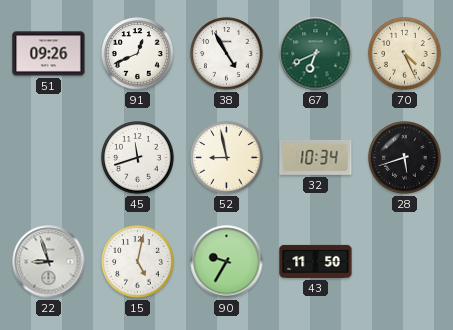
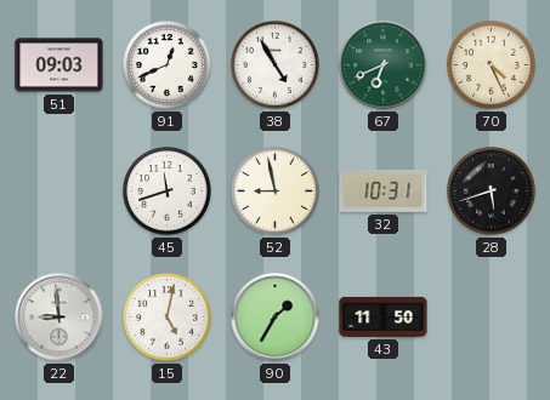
51: 09:26 -> 09:03
32: 10:34 -> 10:31
22: 8:57 -> 8:59
90: 9:35 -> 1:35
